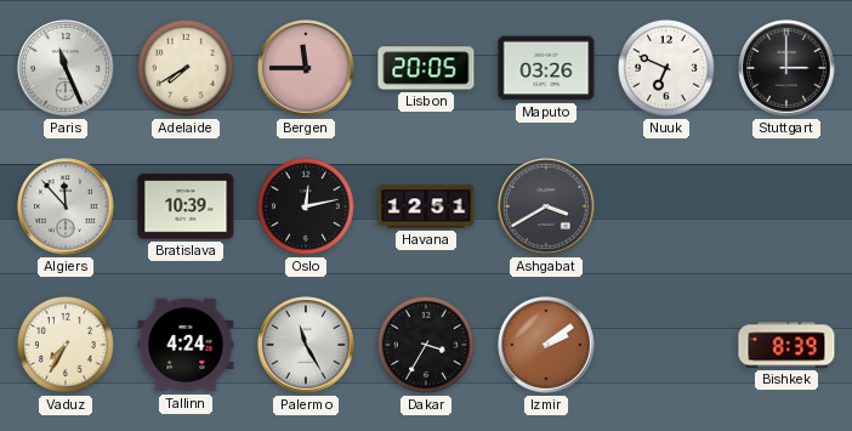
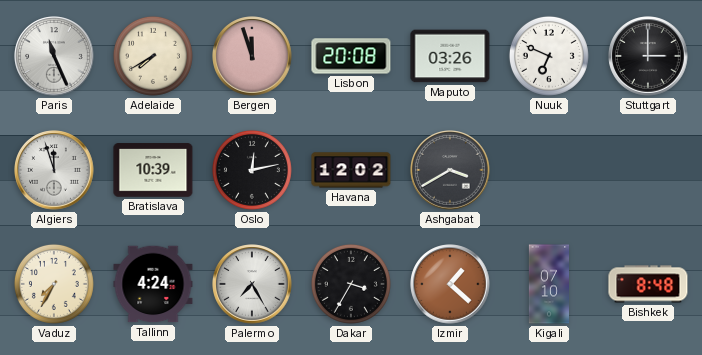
Bergen: 11:45 -> 11:57
Lisbon: 20:05 -> 20:08
Algiers: 11:53 -> 11:57
Havana: 12:51 -> 12:02
Palermo: 11:25 -> 7:25
Izmir: 2:09 -> 1:22
Kigali: none -> 07:10
Bishkek: 8:39 -> 8:48
